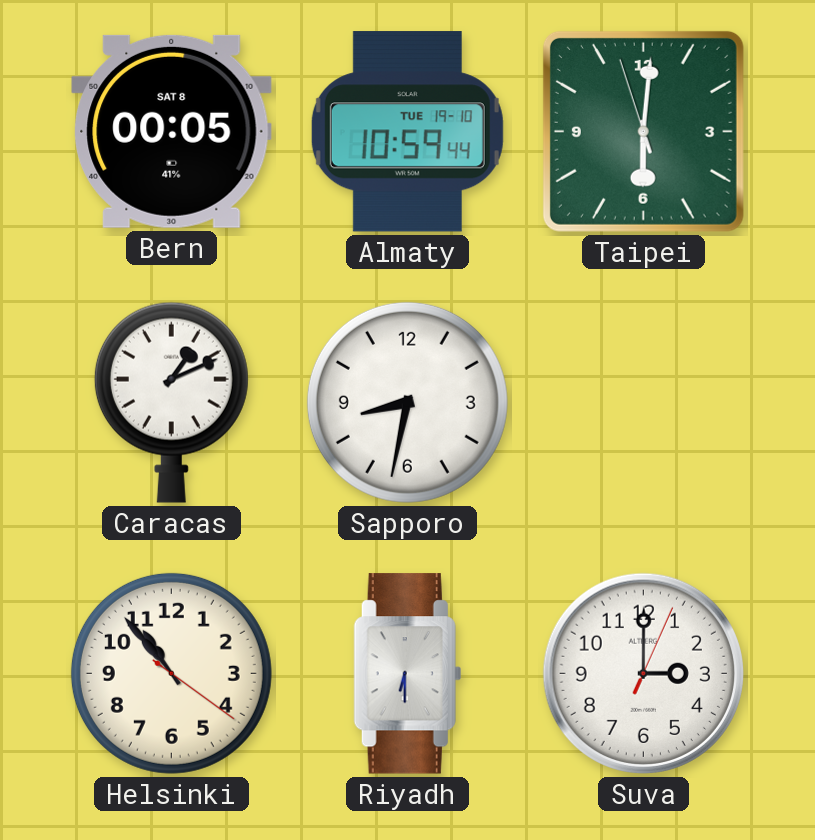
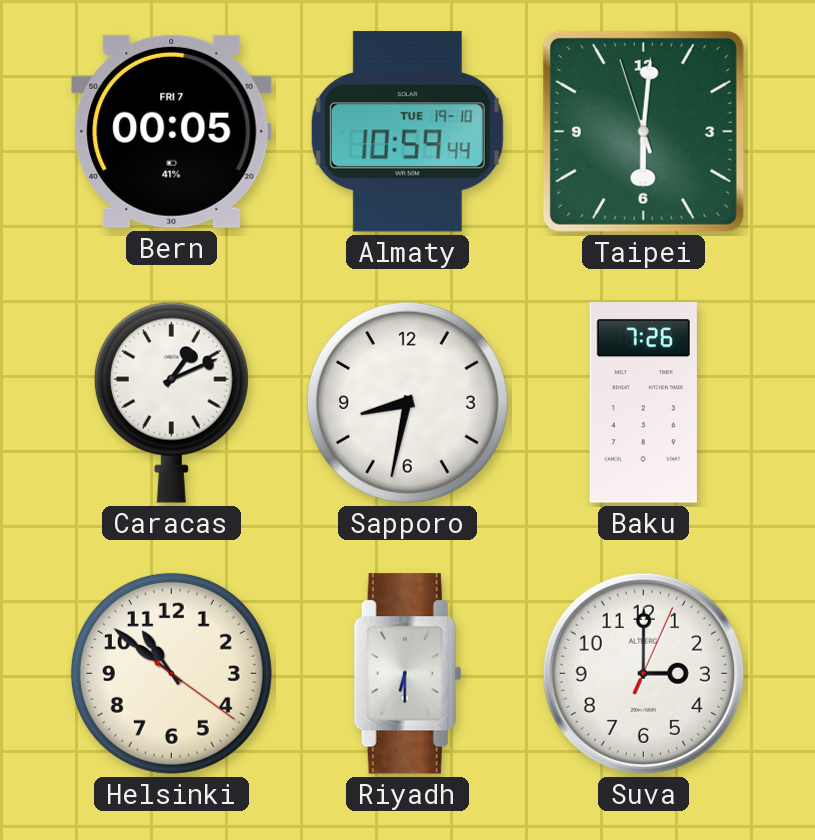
Bern date: SAT 8 -> FRI 7
Baku: none -> 7:26
Helsinki: 10:53 -> 10:51
